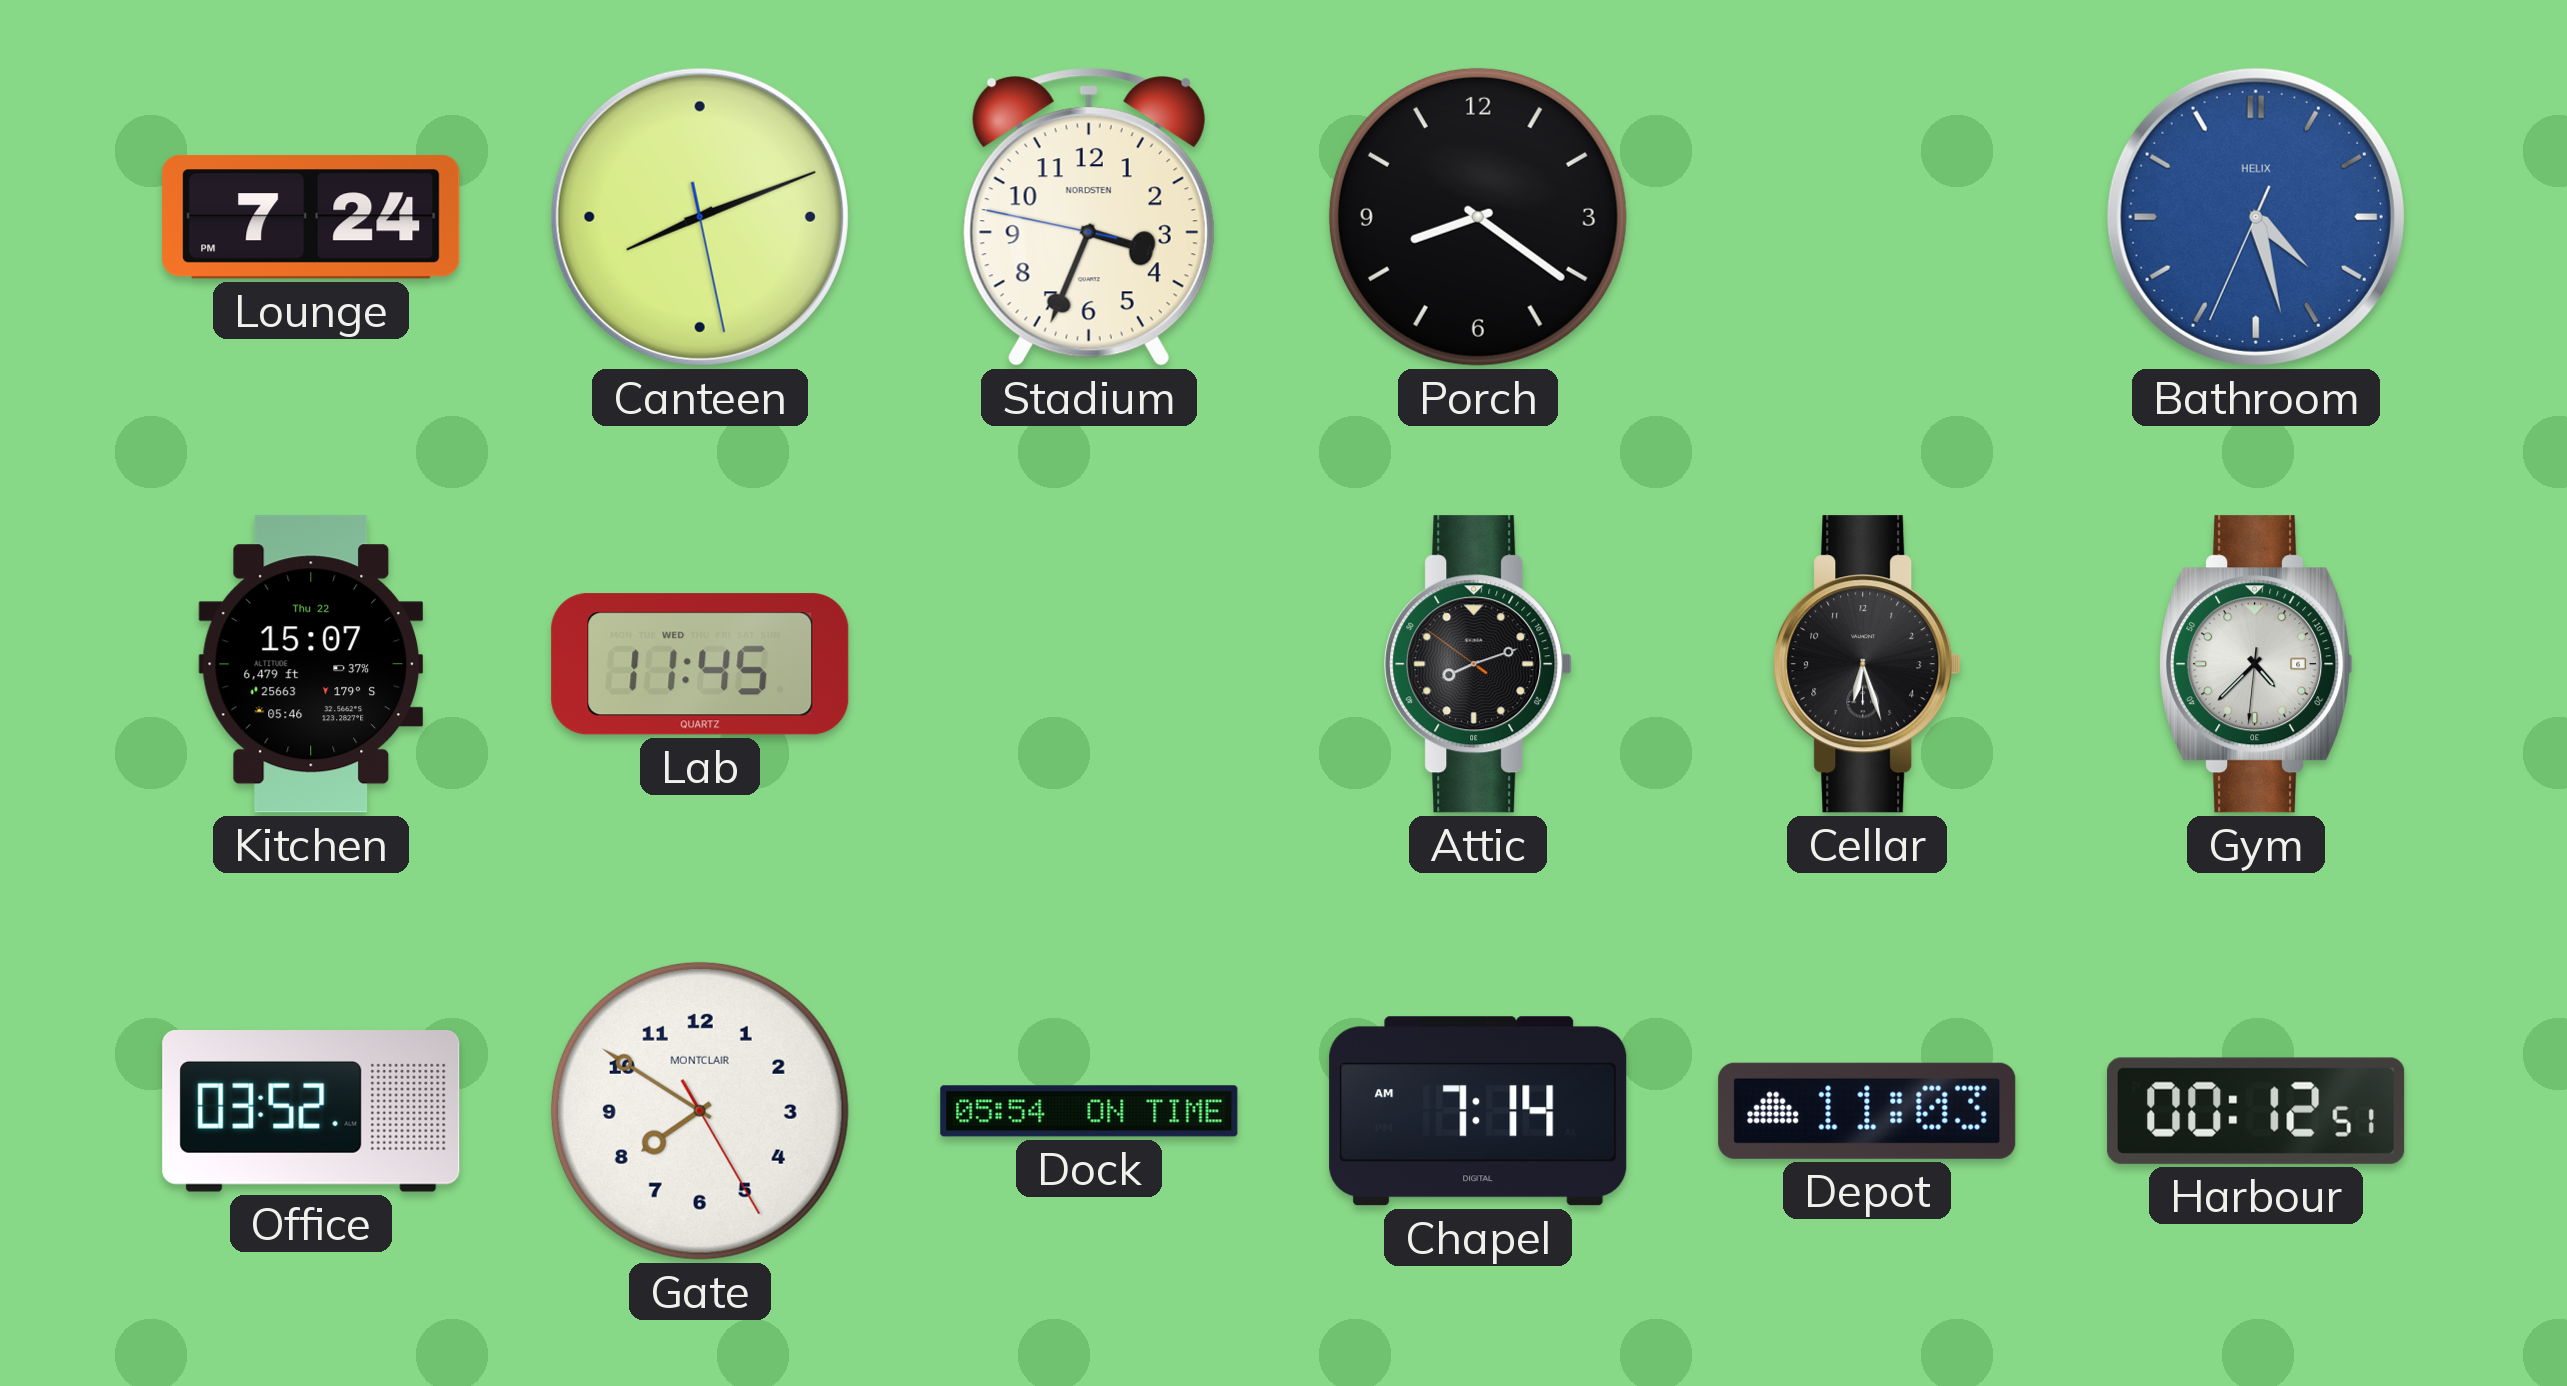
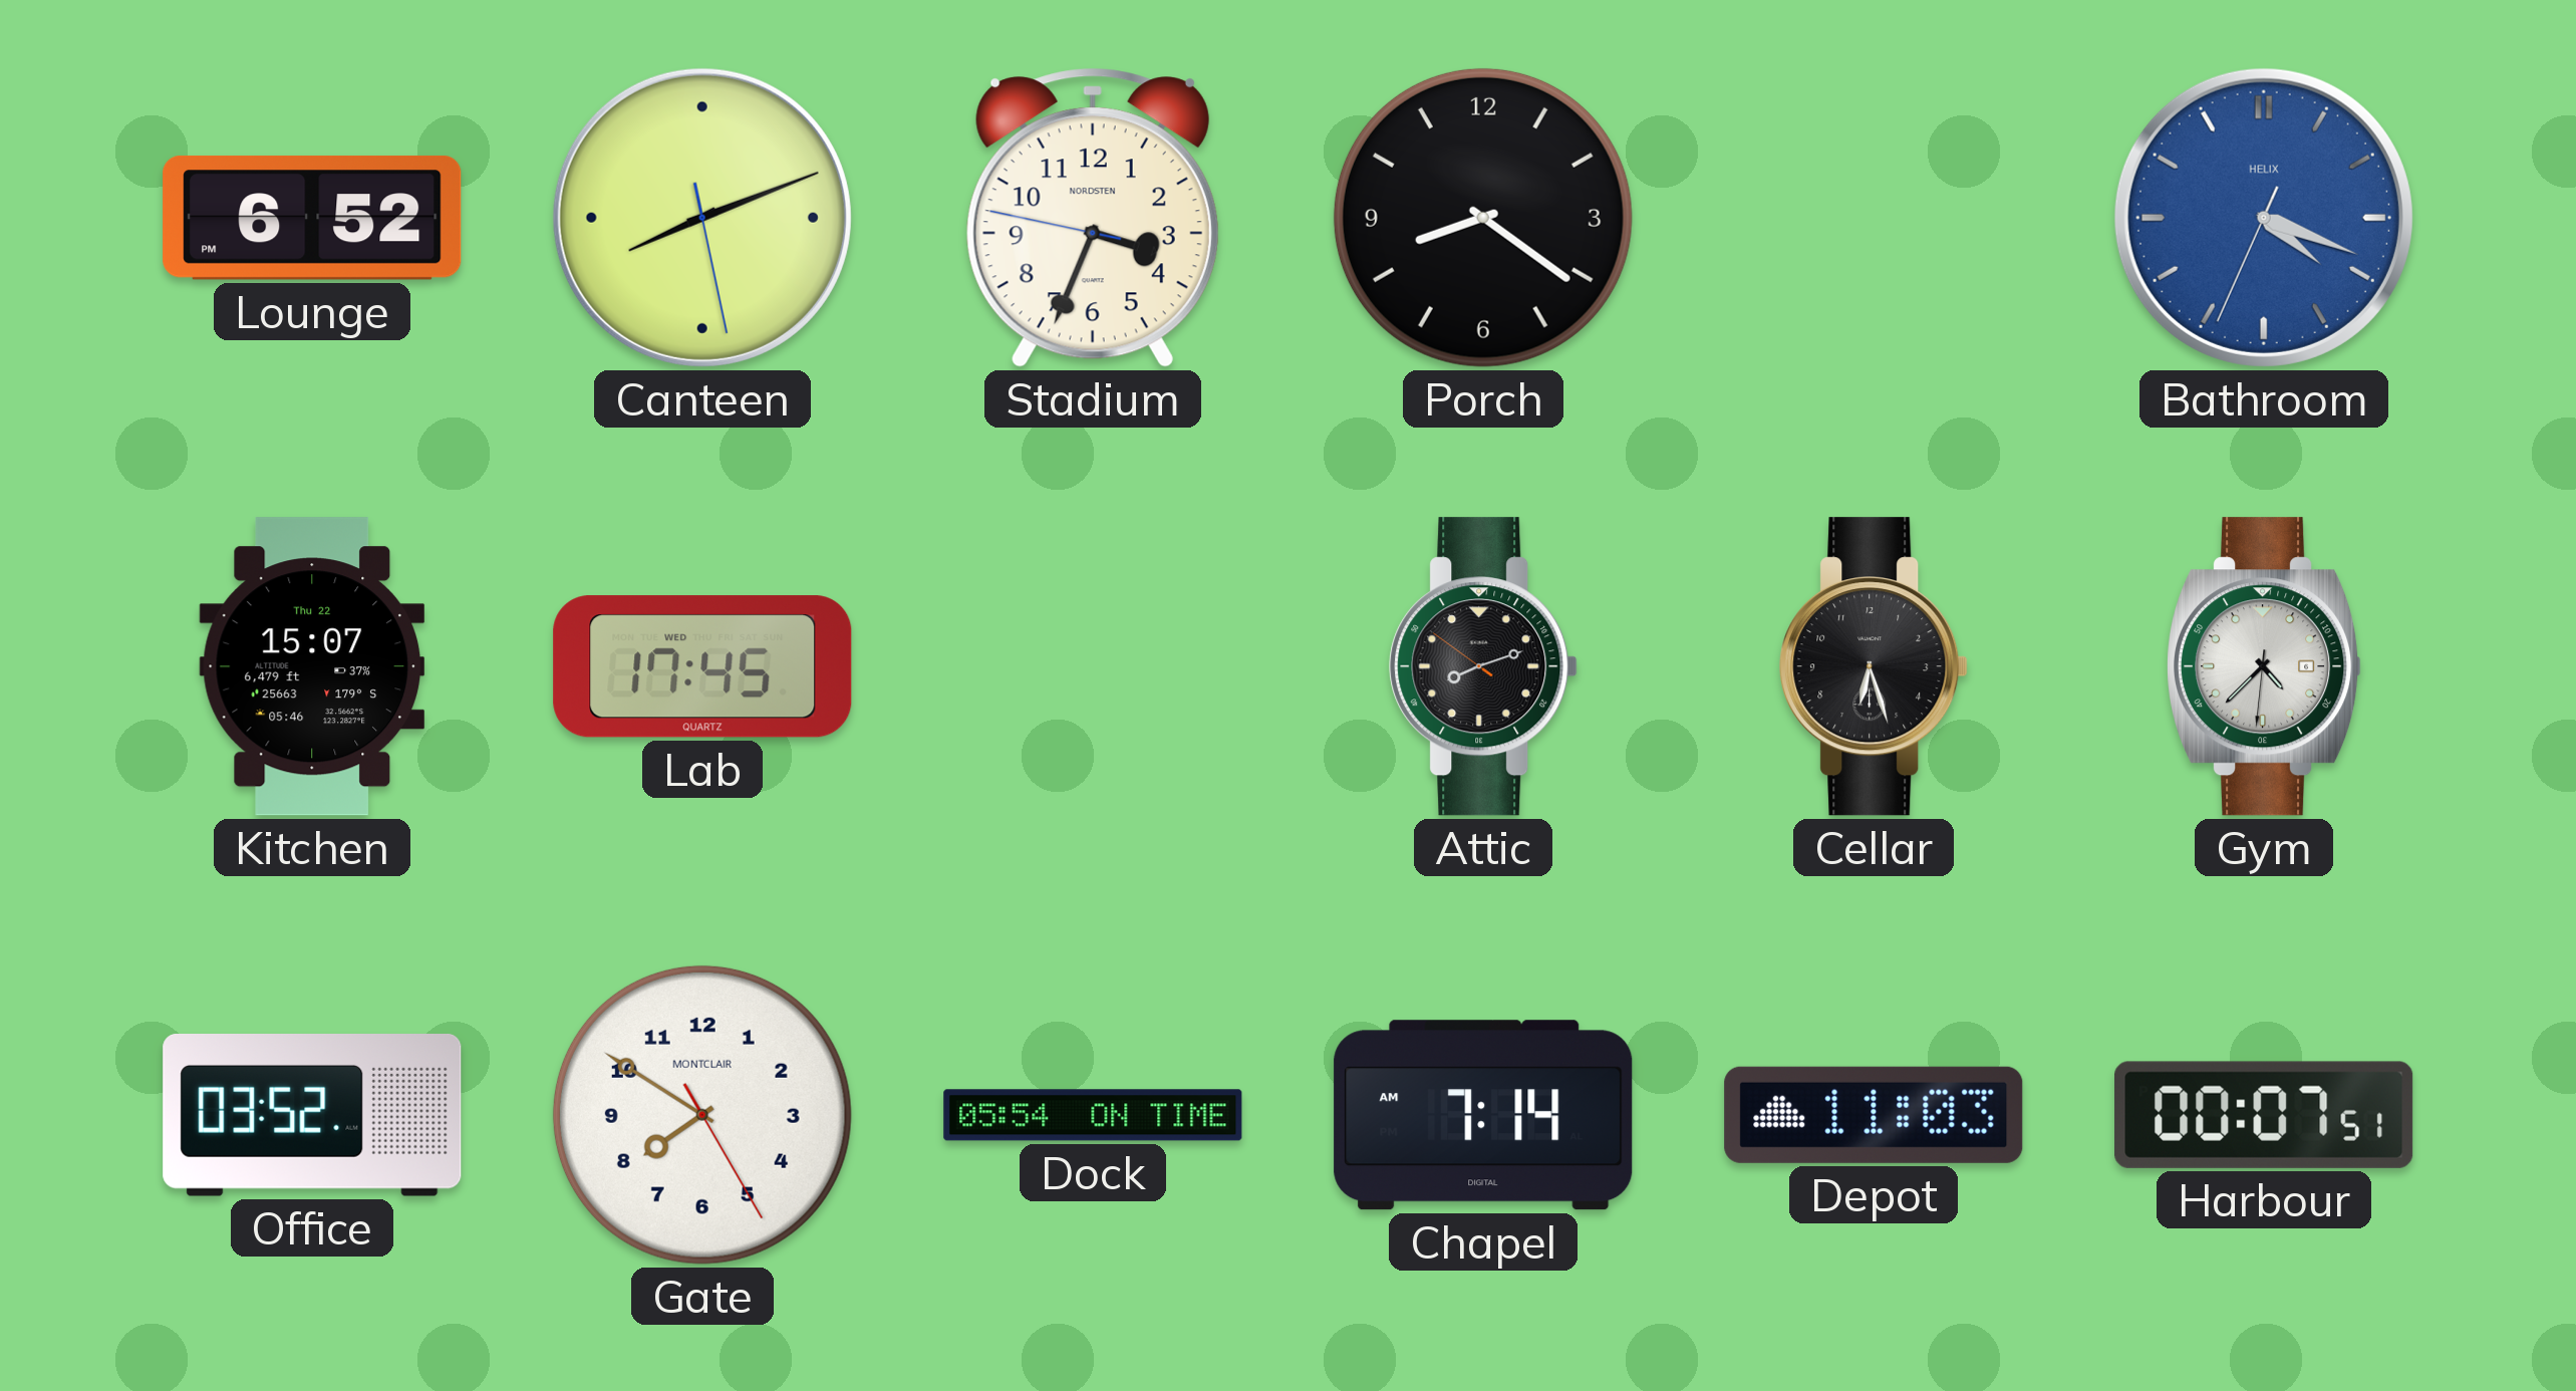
Lounge: 7:24 -> 6:52
Bathroom: 4:27 -> 4:18
Lab: 11:45 -> 17:45
Harbour: 00:12 -> 00:07
